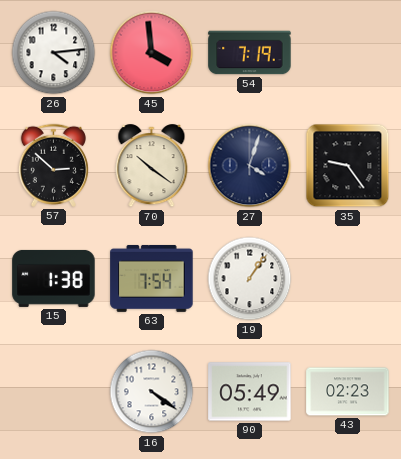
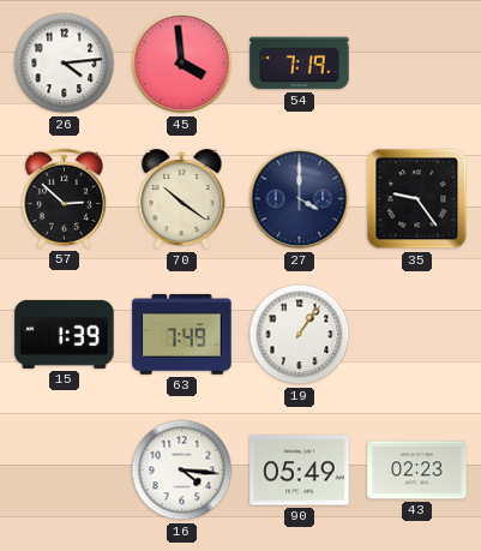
27: 4:03 -> 4:00
15: 1:38 -> 1:39
63: 7:54 -> 7:49
16: 4:21 -> 4:16
